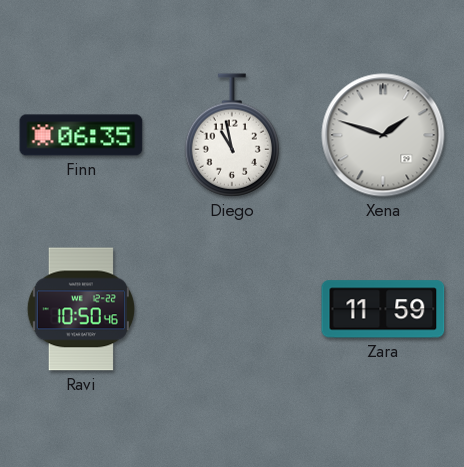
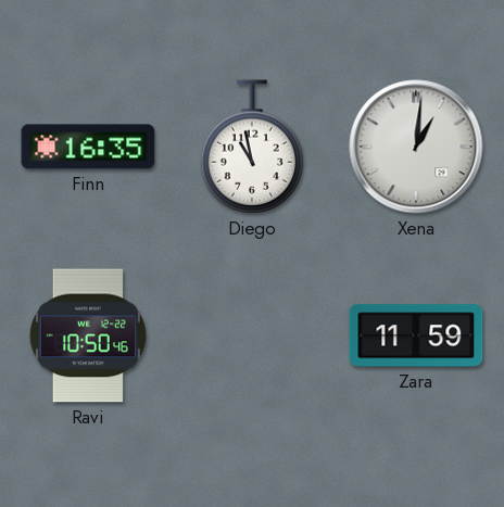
Finn: 06:35 -> 16:35
Xena: 1:48 -> 1:01
